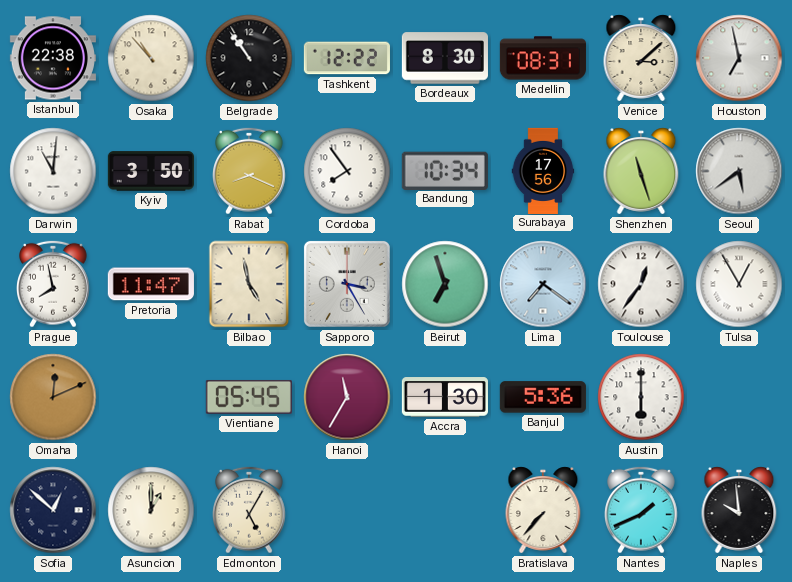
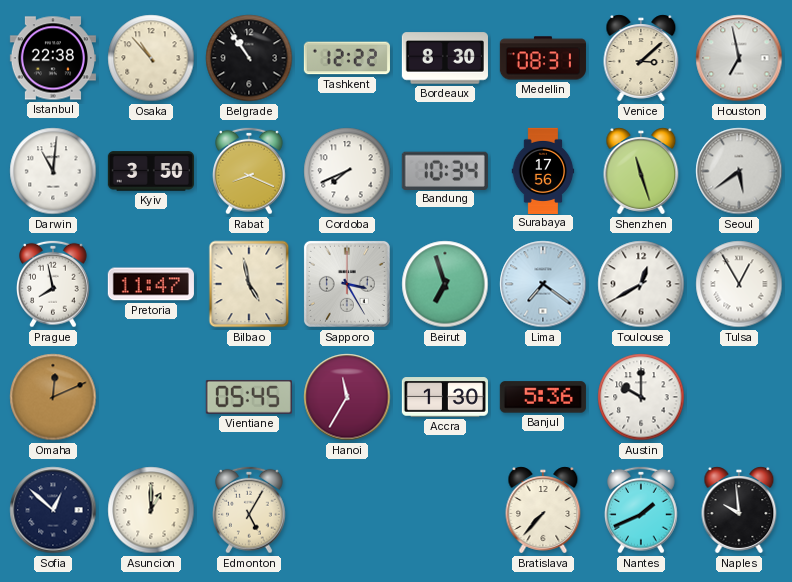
Cordoba: 7:54 -> 7:41
Toulouse: 12:36 -> 12:40
Austin: 6:00 -> 10:00
